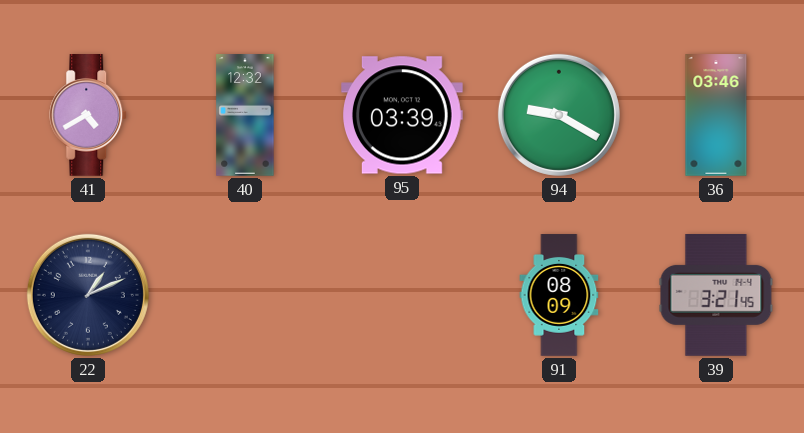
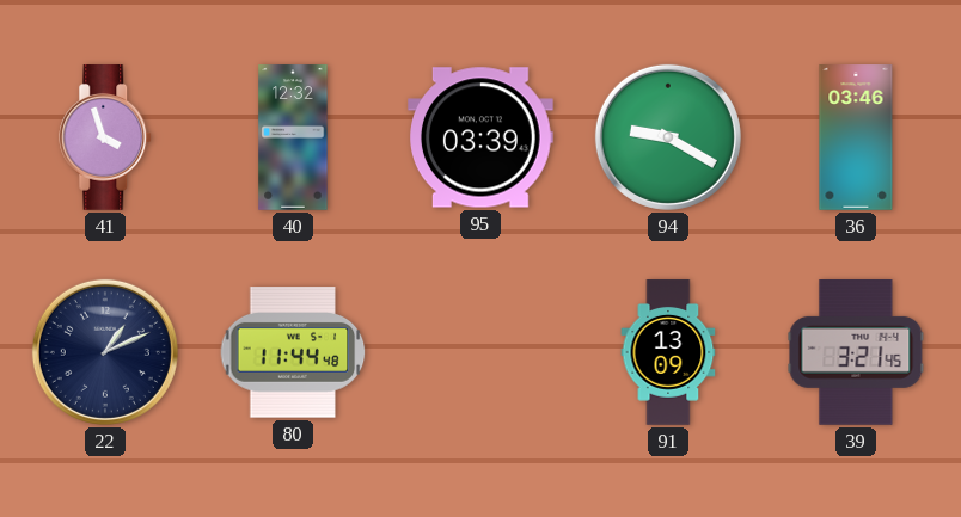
41: 4:40 -> 3:57
80: none -> 11:44
91: 08:09 -> 13:09
